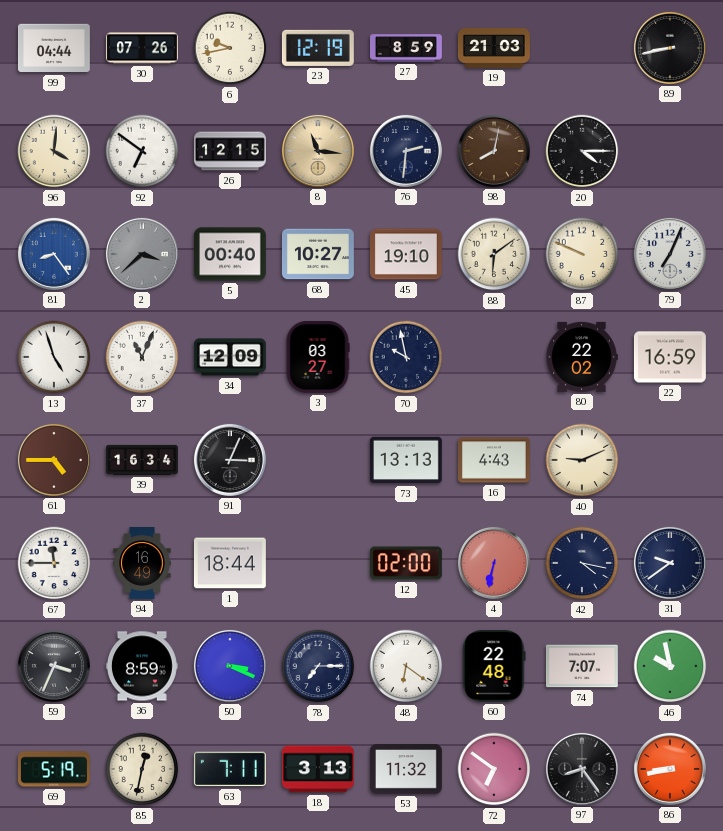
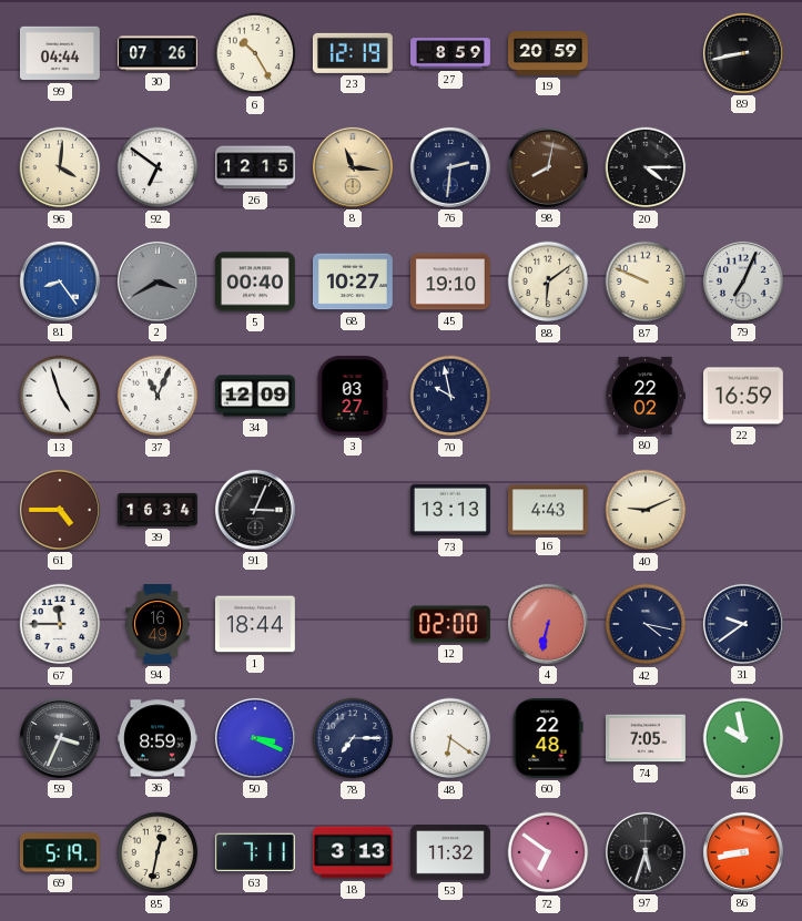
6: 9:43 -> 10:25
19: 21:03 -> 20:59
2: 3:38 -> 3:40
74: 7:07 -> 7:05
97: 8:24 -> 5:33
